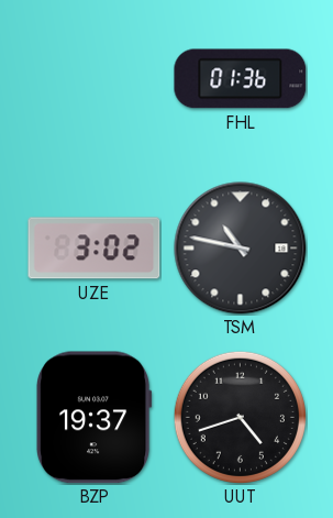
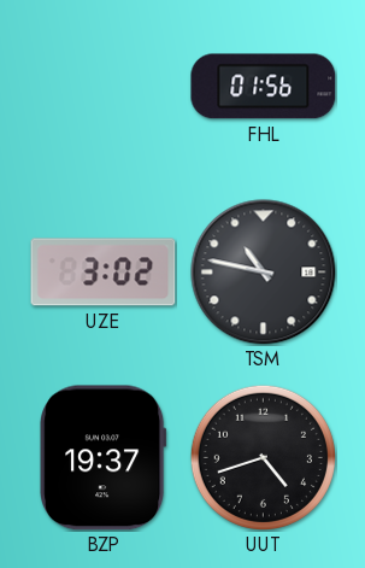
FHL: 01:36 -> 01:56
